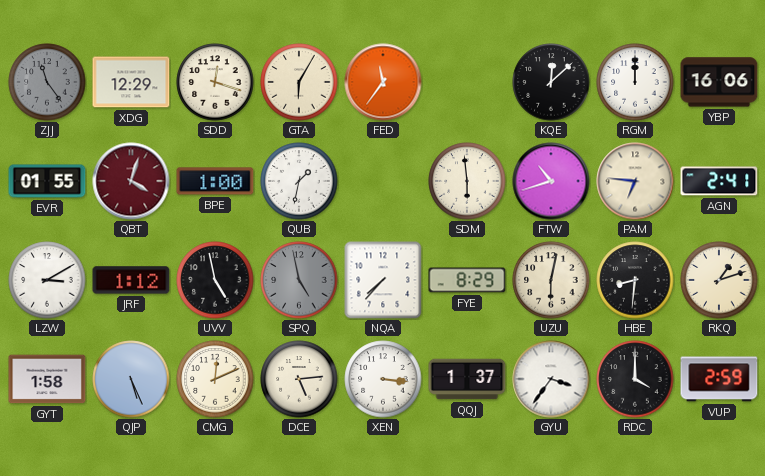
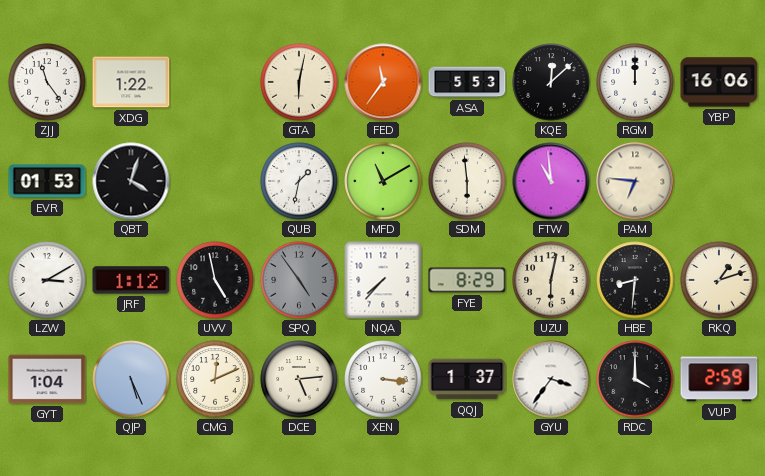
ZJJ dial: grey -> white
XDG: 12:29 -> 1:22
SDD: 12:18 -> none
GTA: 6:05 -> 6:02
ASA: none -> 5:53
EVR: 01:55 -> 01:53
QBT dial: burgundy -> black
BPE: 1:00 -> none
MFD: none -> 11:10
FTW: 10:42 -> 10:59
AGN: 2:41 -> none
SPQ: 4:58 -> 4:54
GYT: 1:58 -> 1:04
